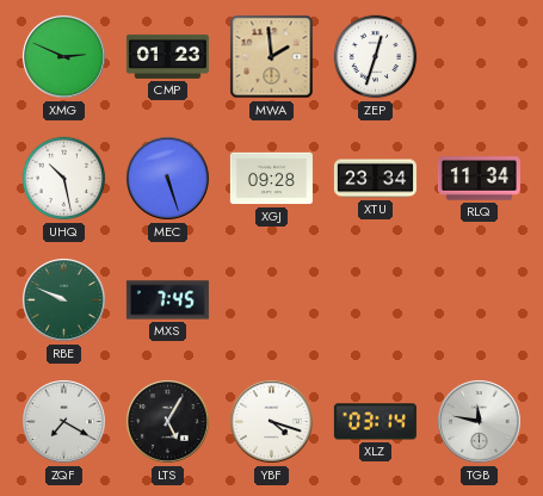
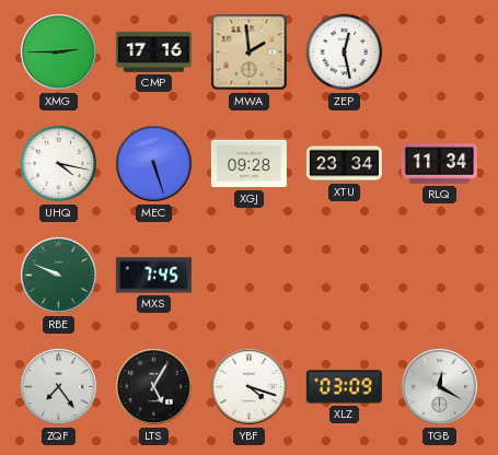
XMG: 2:49 -> 2:45
CMP: 01:23 -> 17:16
ZEP: 12:33 -> 12:28
UHQ: 10:28 -> 4:17
ZQF: 7:20 -> 7:24
XLZ: 03:14 -> 03:09
TGB: 11:47 -> 12:20
